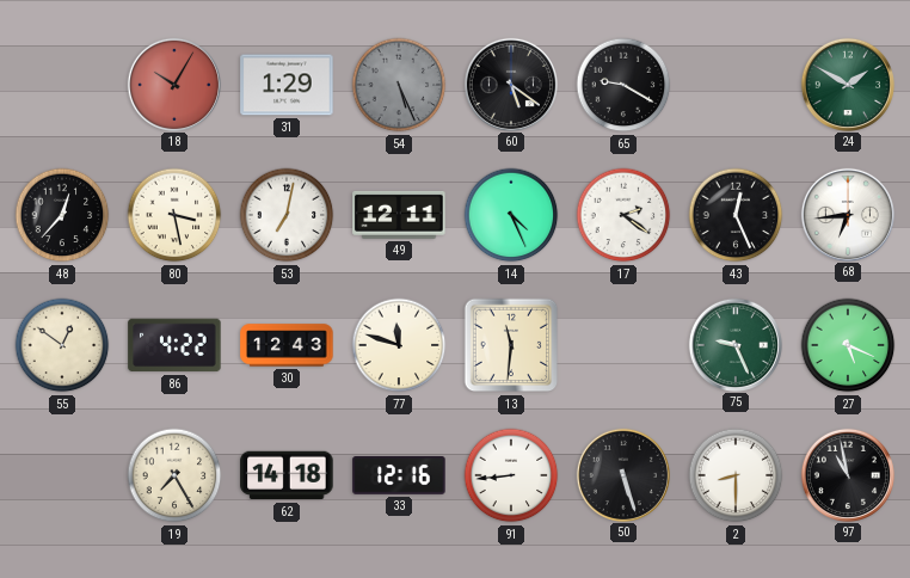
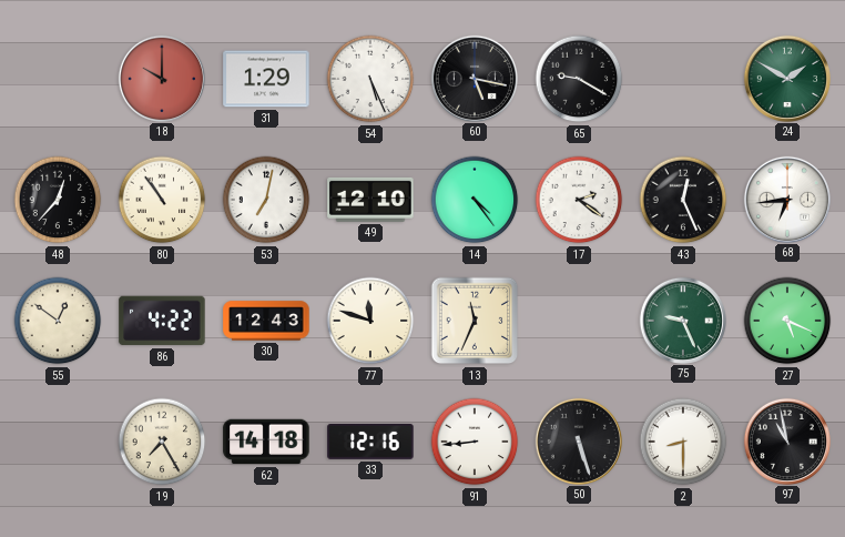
18: 10:05 -> 10:00
54 dial: grey -> white
60: 5:21 -> 5:17
80: 3:28 -> 10:54
49: 12:11 -> 12:10
14: 4:26 -> 4:24
13: 11:31 -> 11:34
